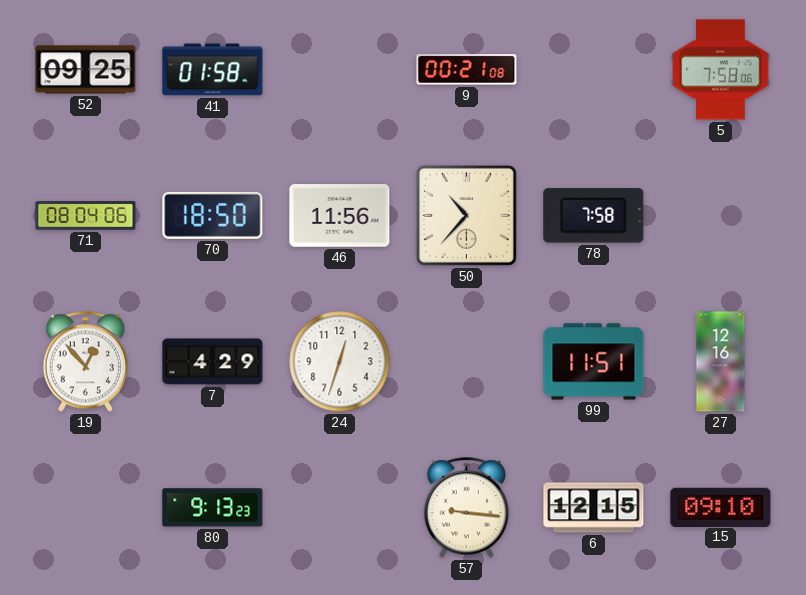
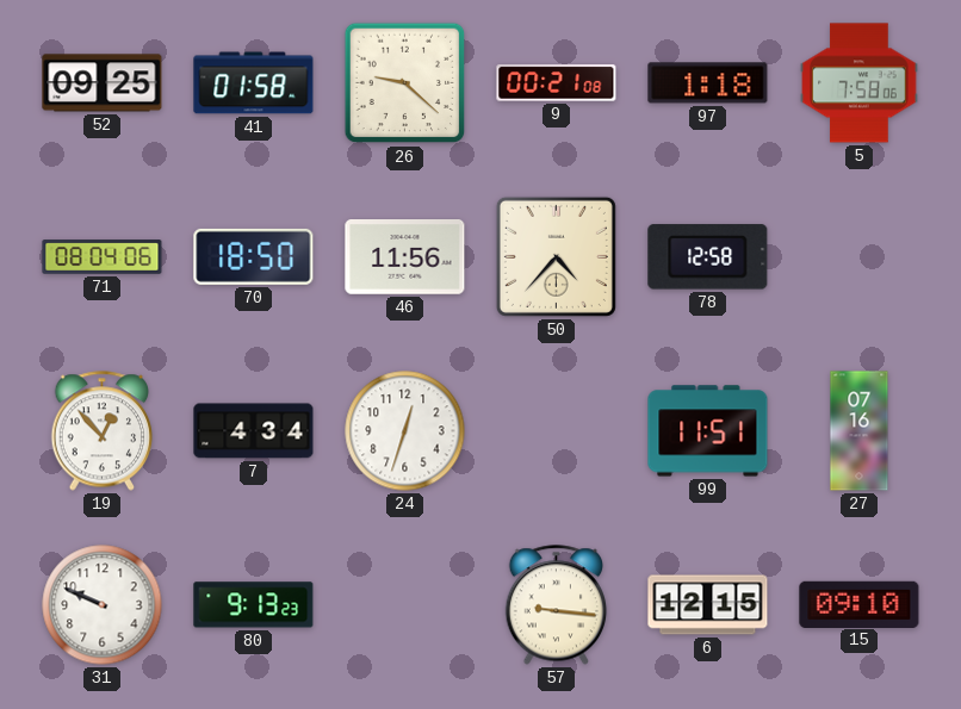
26: none -> 9:22
97: none -> 1:18
50: 10:37 -> 4:37
78: 7:58 -> 12:58
7: 4:29 -> 4:34
27: 12:16 -> 07:16
31: none -> 9:49
